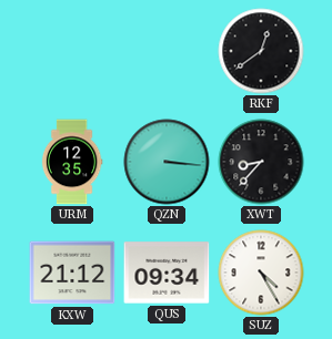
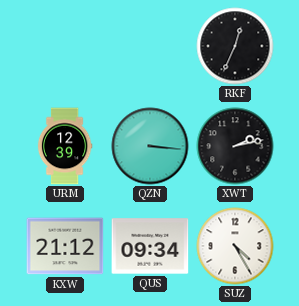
RKF: 12:39 -> 12:34
URM: 12:35 -> 12:39
XWT: 8:37 -> 2:13
